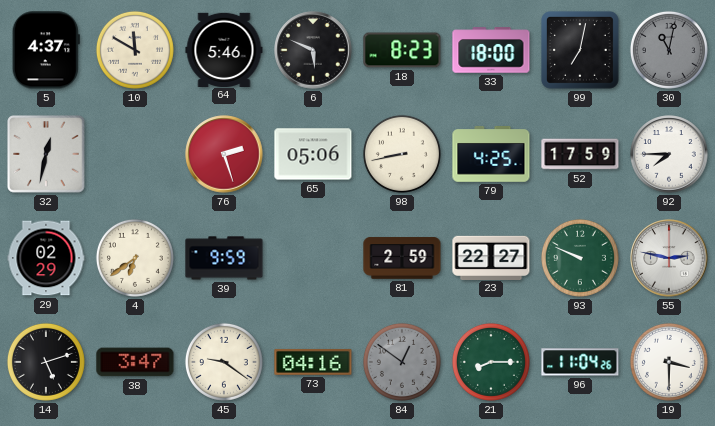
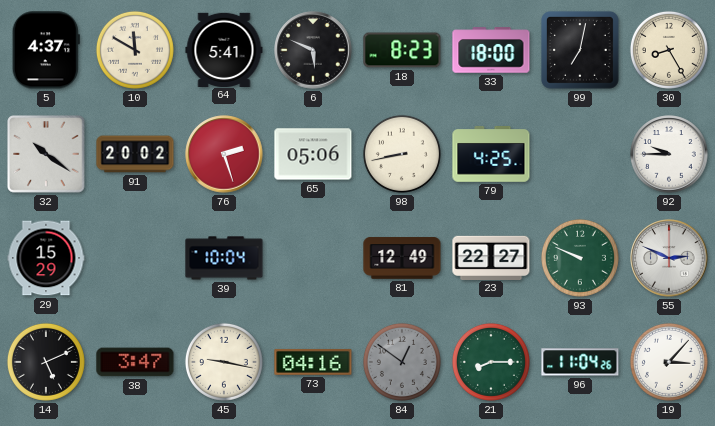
64: 5:46 -> 5:41
30: 11:02 -> 8:25
30 dial: grey -> cream
32: 12:32 -> 10:21
91: none -> 20:02
52: 17:59 -> none
92: 7:45 -> 9:45
29: 02:29 -> 15:29
4: 6:39 -> none
39: 9:59 -> 10:04
81: 2:59 -> 12:49
55: 2:47 -> 2:49
14: 5:12 -> 5:11
45: 9:21 -> 9:17
19: 3:30 -> 3:07
